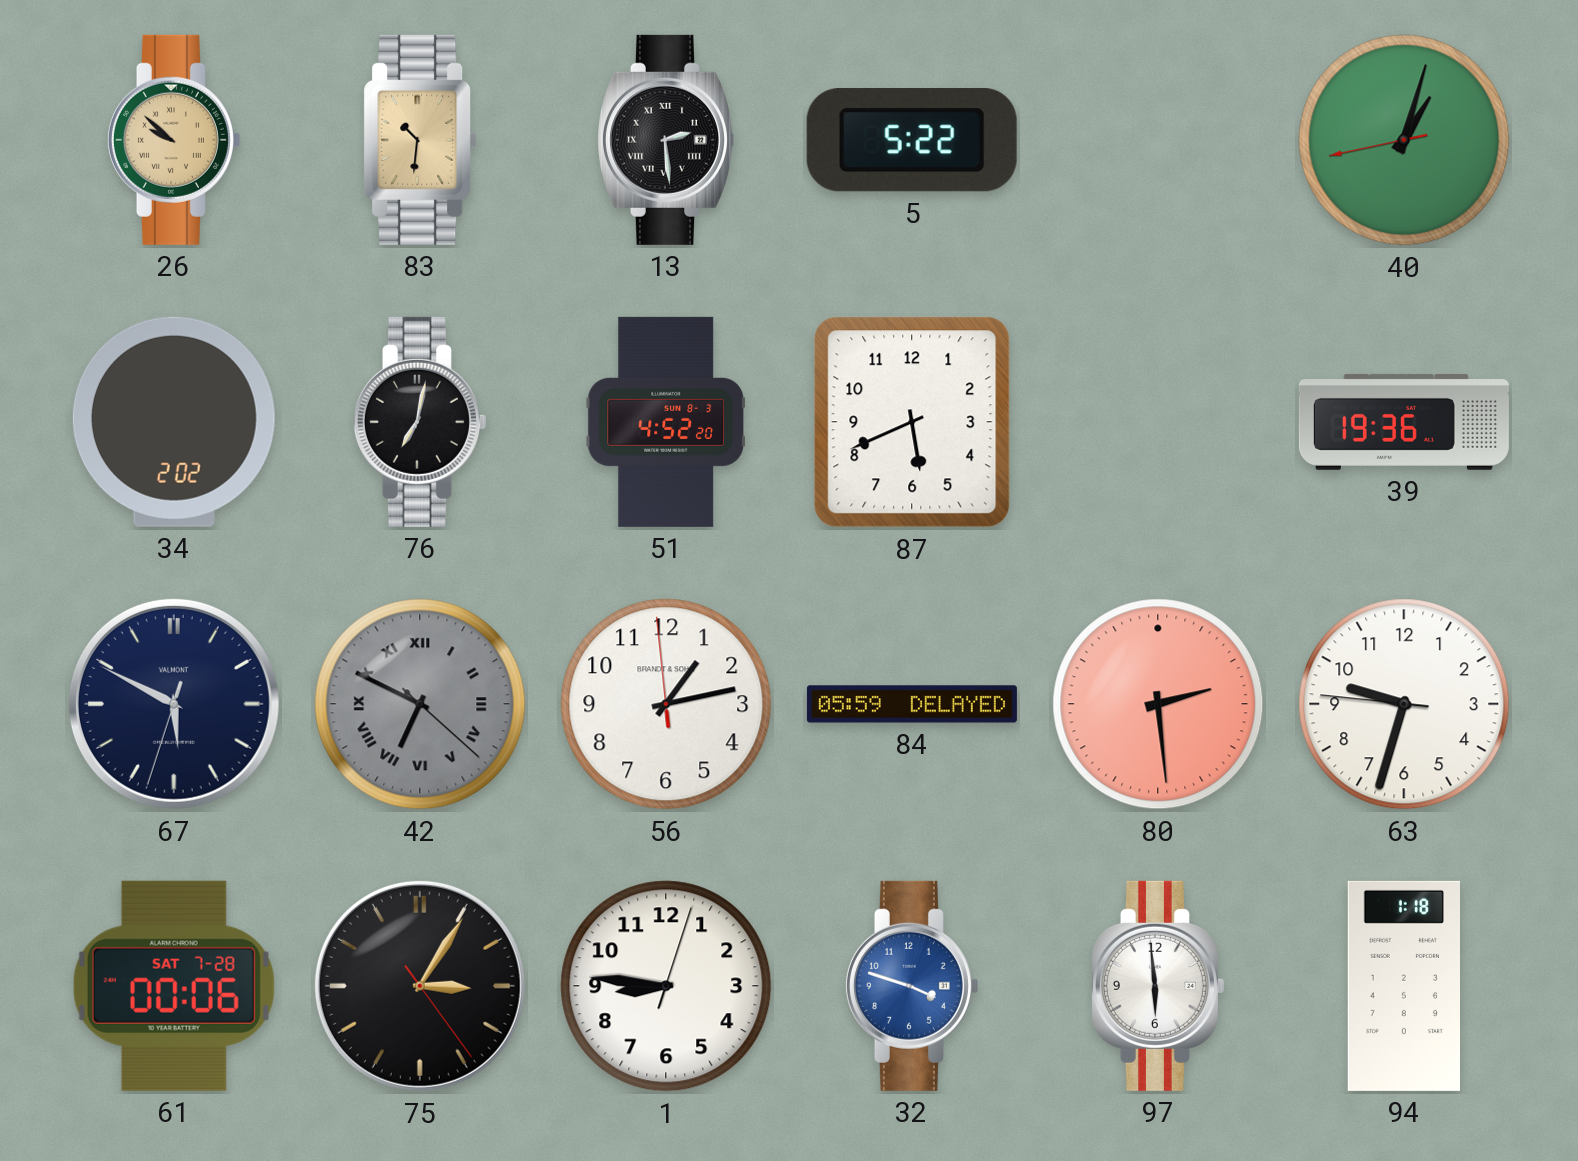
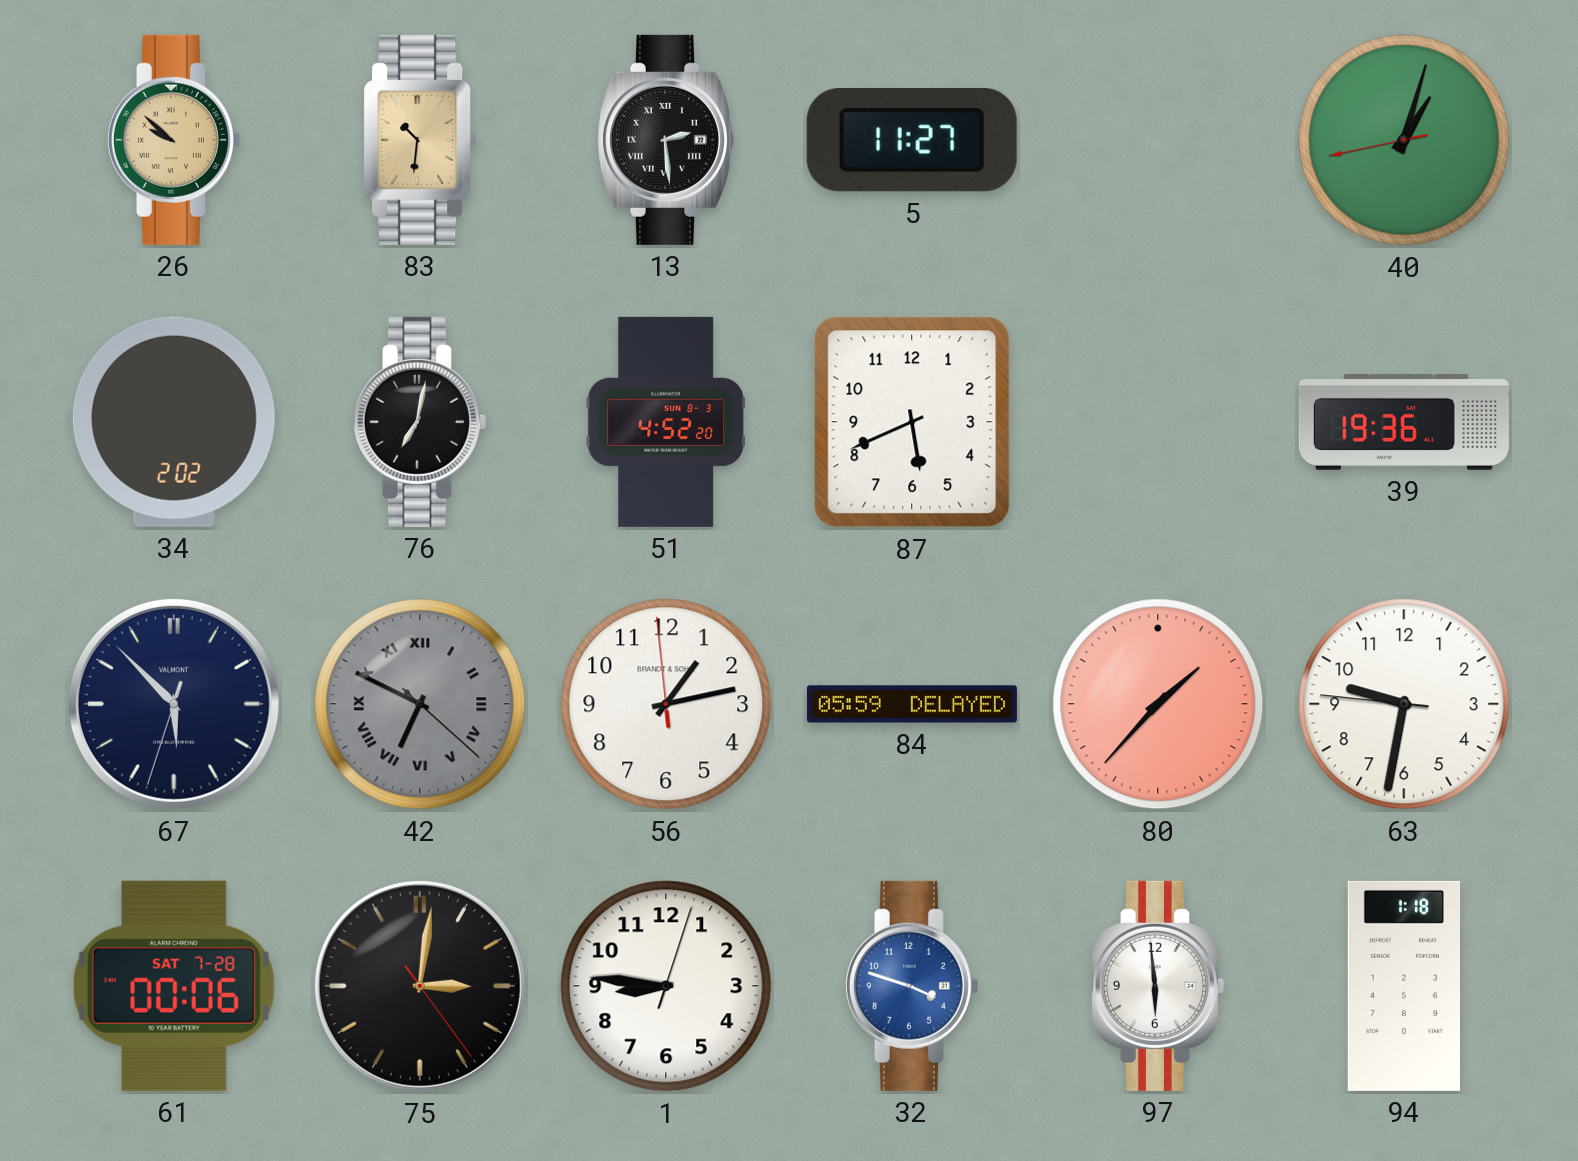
5: 5:22 -> 11:27
67: 5:49 -> 5:52
80: 2:29 -> 1:37
63: 9:32 -> 9:31
75: 3:05 -> 3:01
